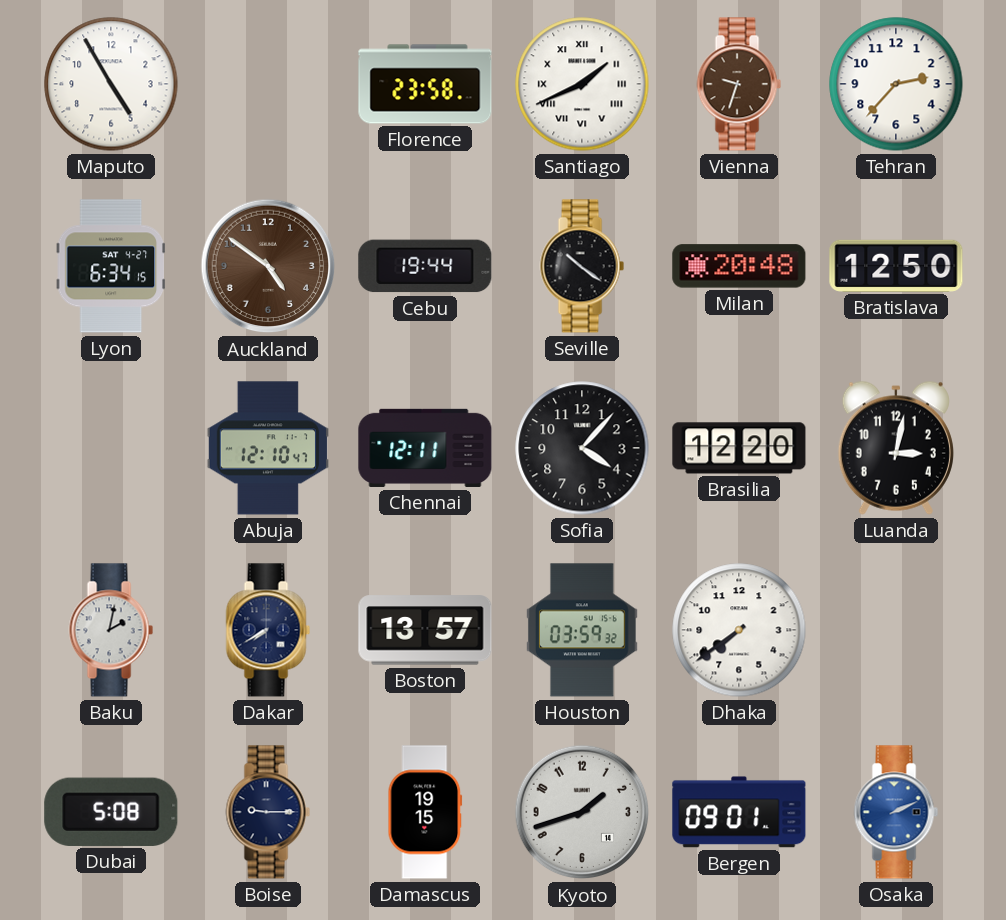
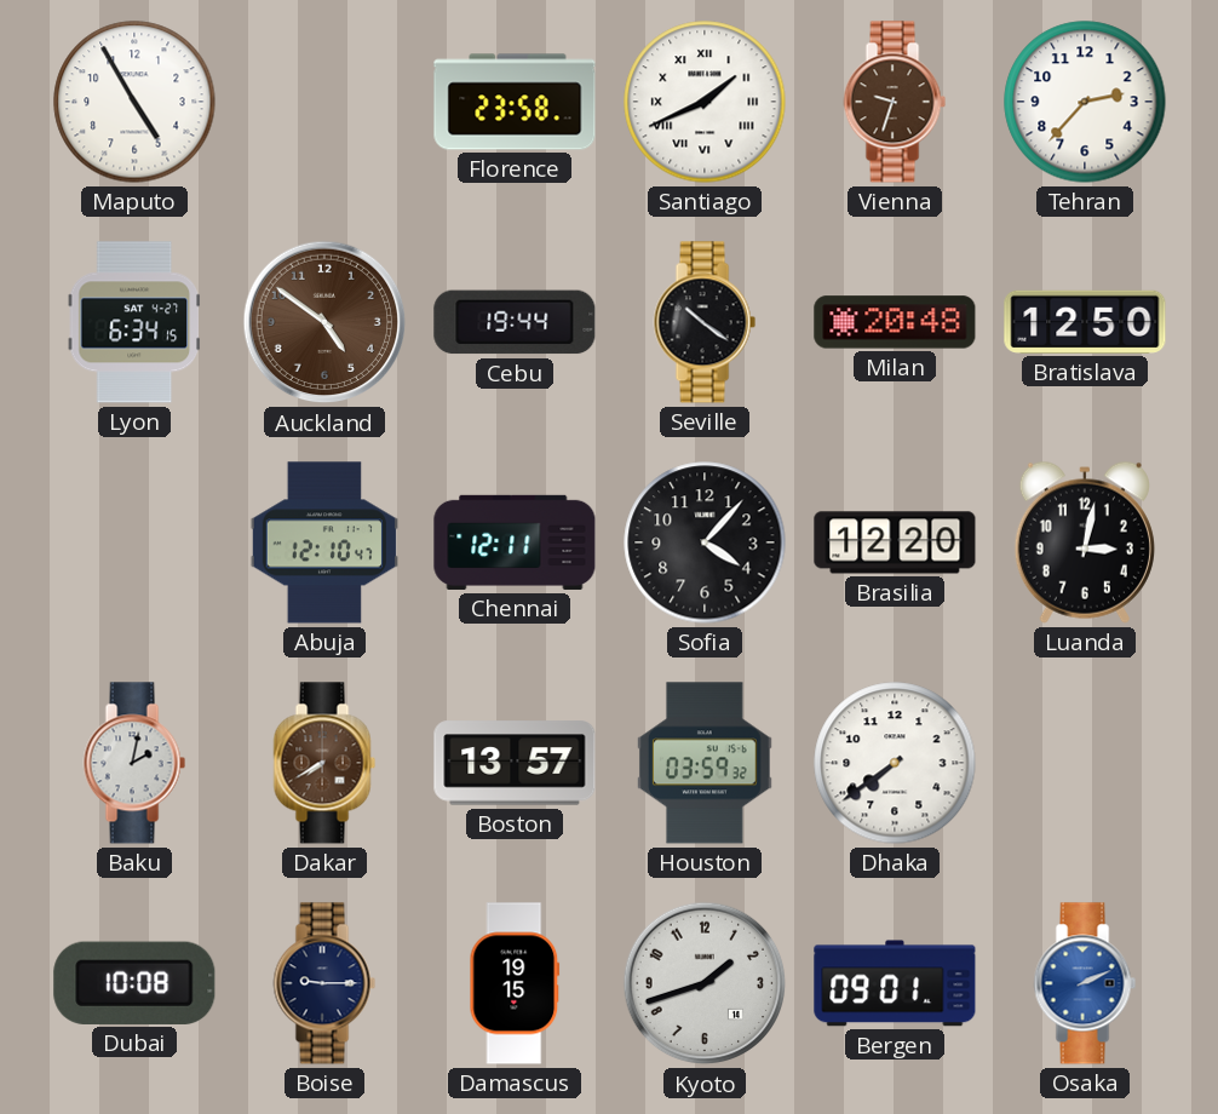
Dakar dial: navy -> brown
Dubai: 5:08 -> 10:08
